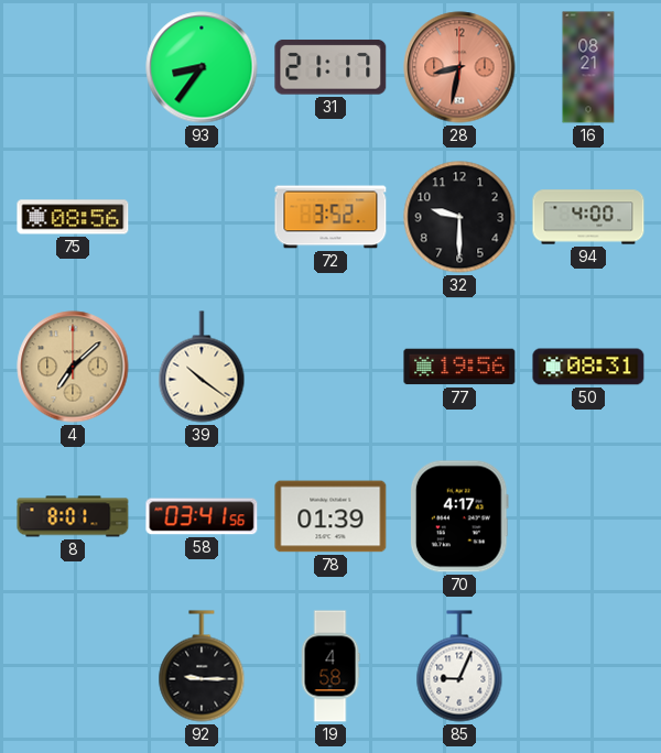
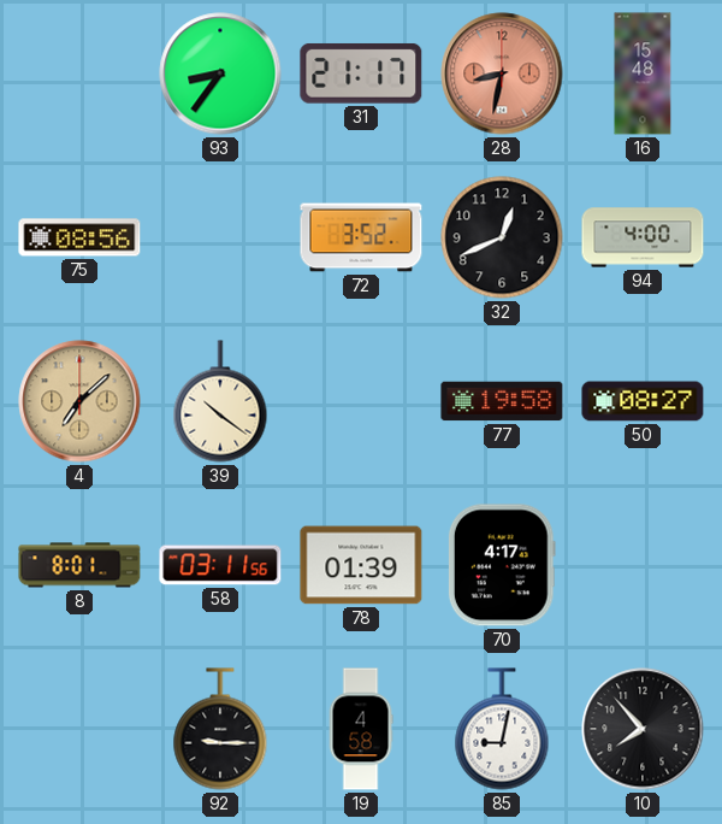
16: 08:21 -> 15:48
32: 9:30 -> 12:41
77: 19:56 -> 19:58
50: 08:31 -> 08:27
58: 03:41 -> 03:11
85: 9:04 -> 9:02
10: none -> 7:53
